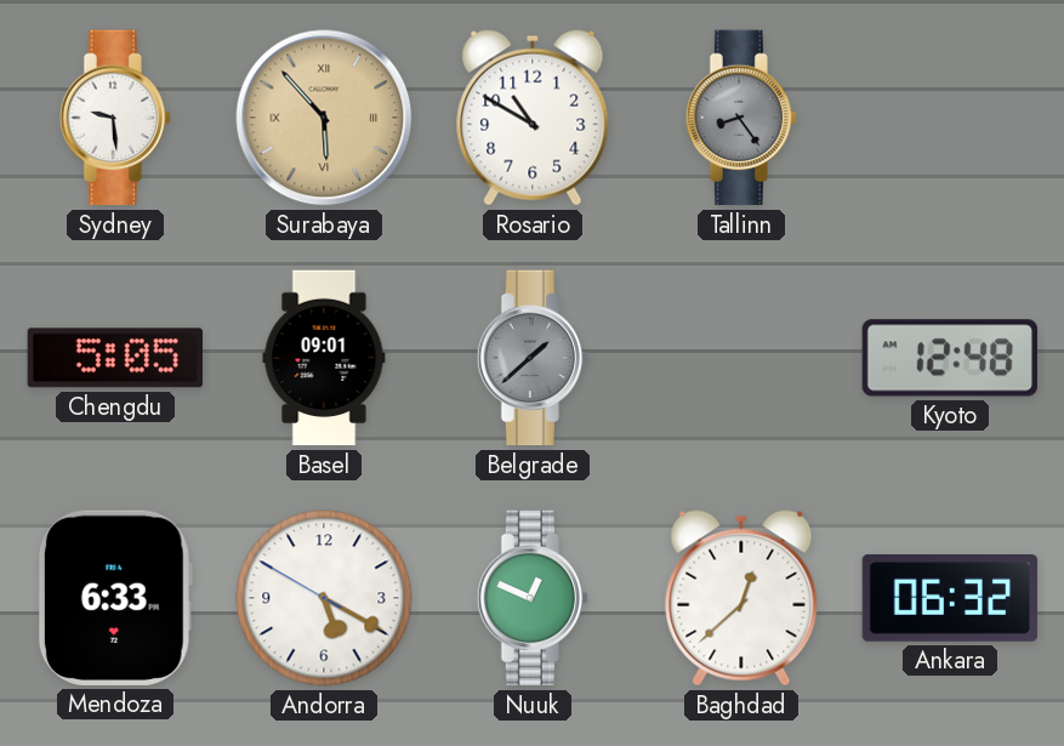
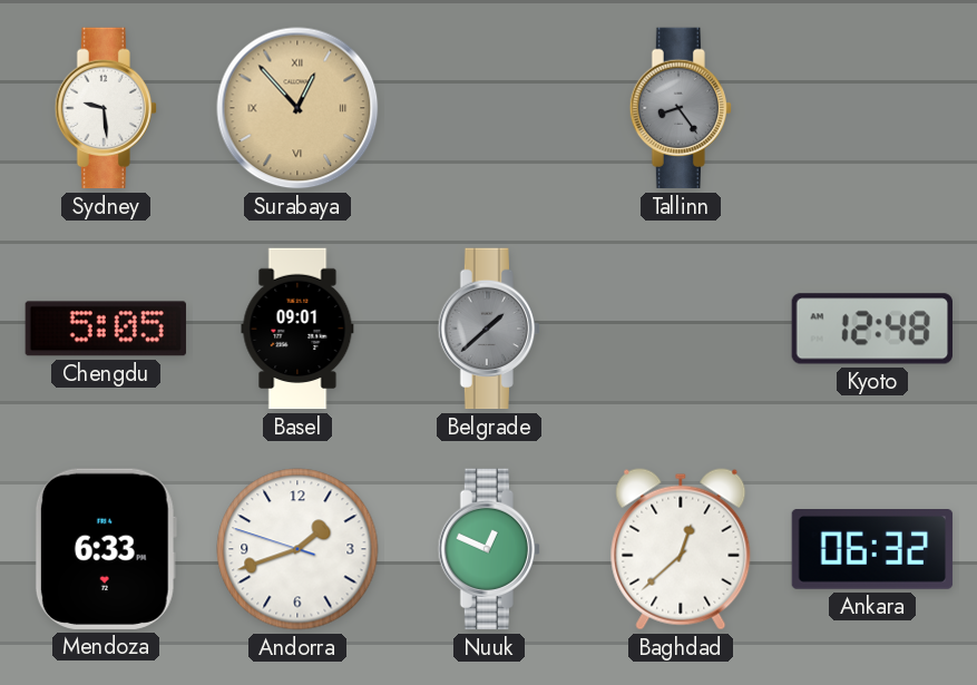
Surabaya: 5:53 -> 12:53
Rosario: 10:50 -> none
Andorra: 5:19 -> 1:41
